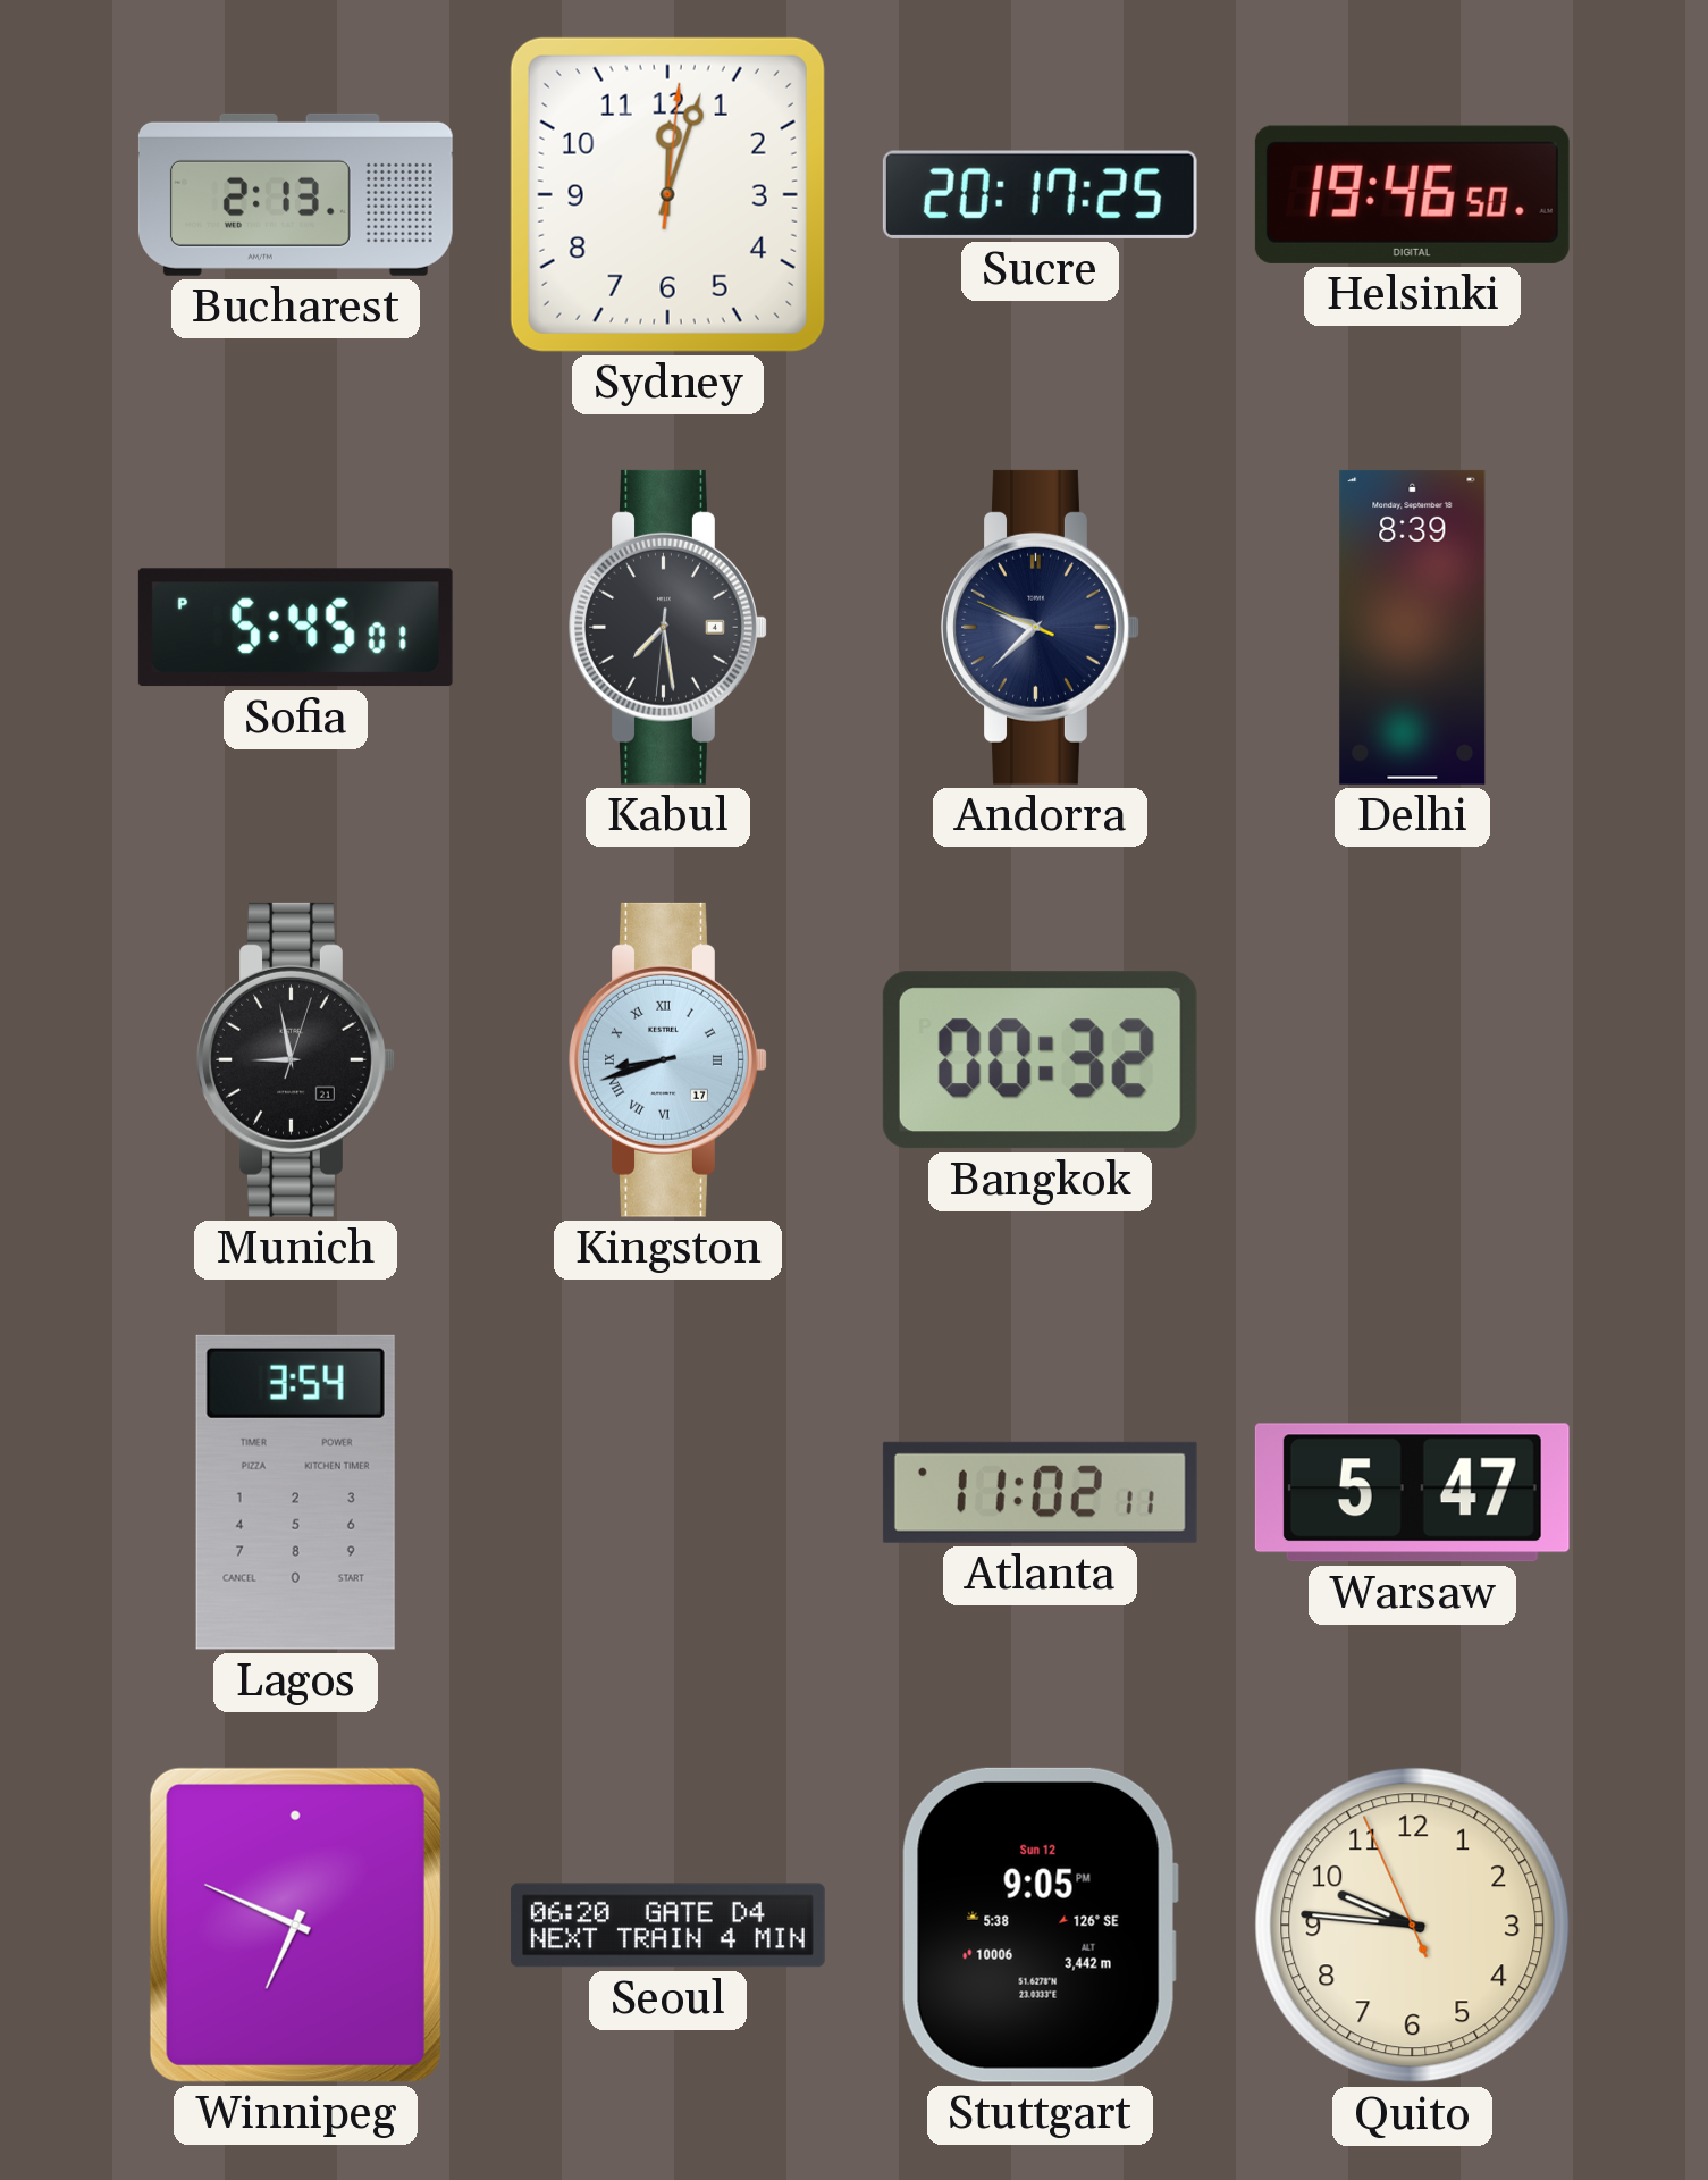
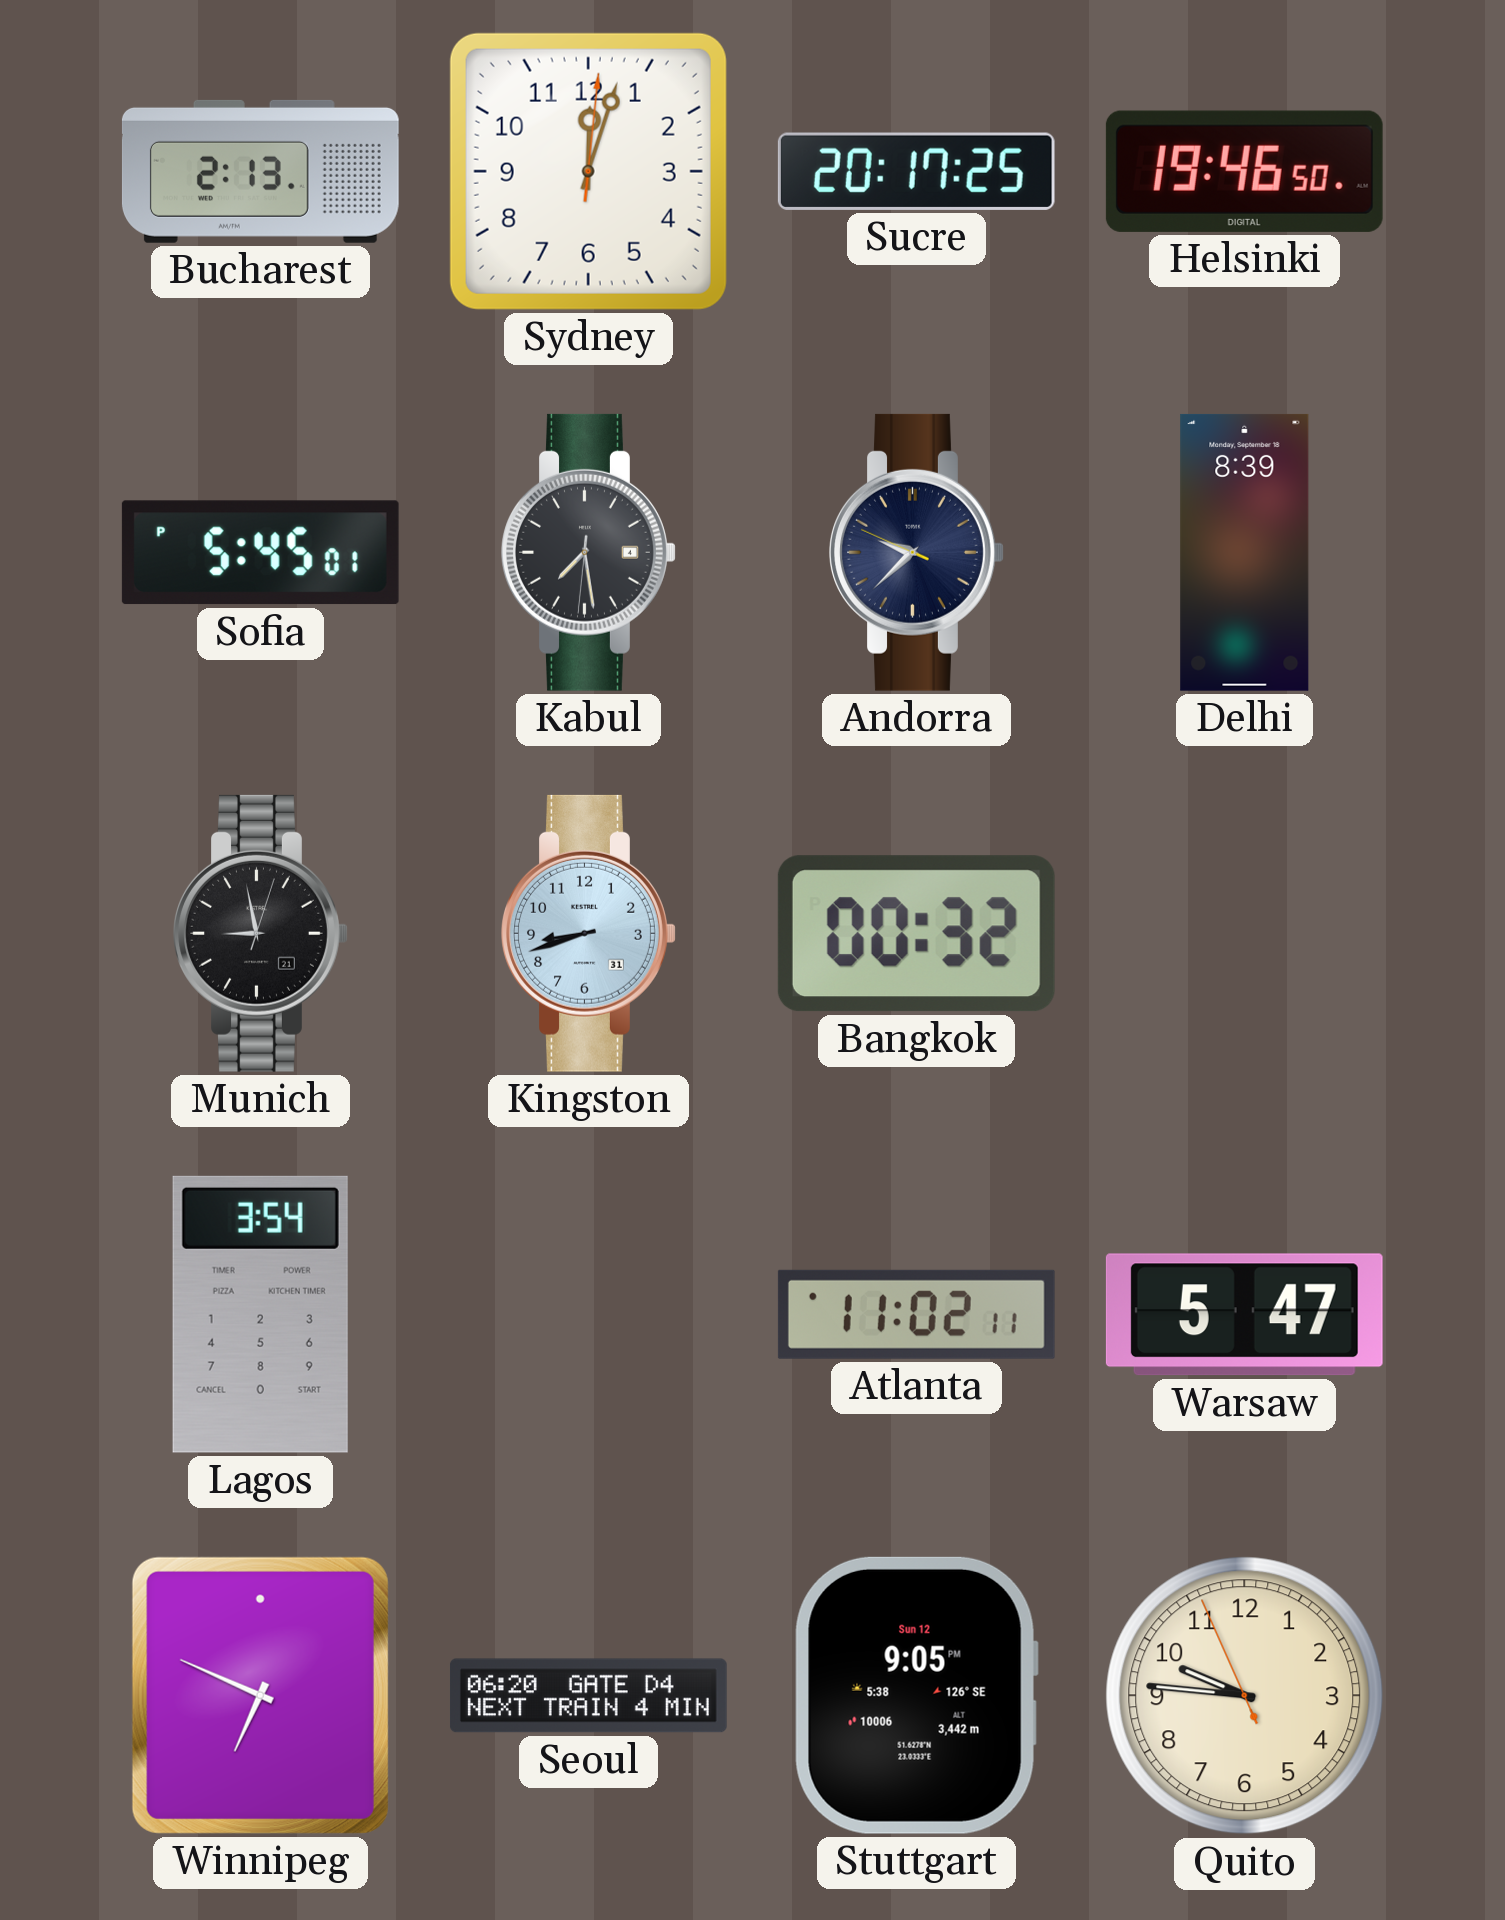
Kingston date: 17 -> 31
Kingston numerals: Roman -> Arabic
